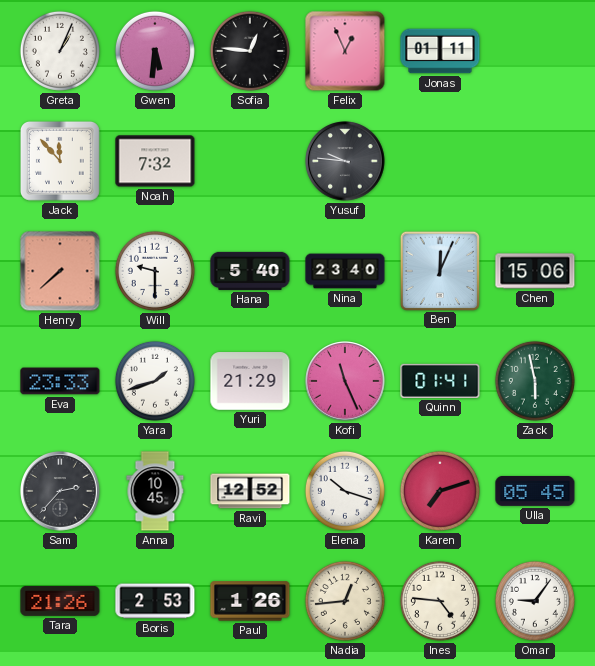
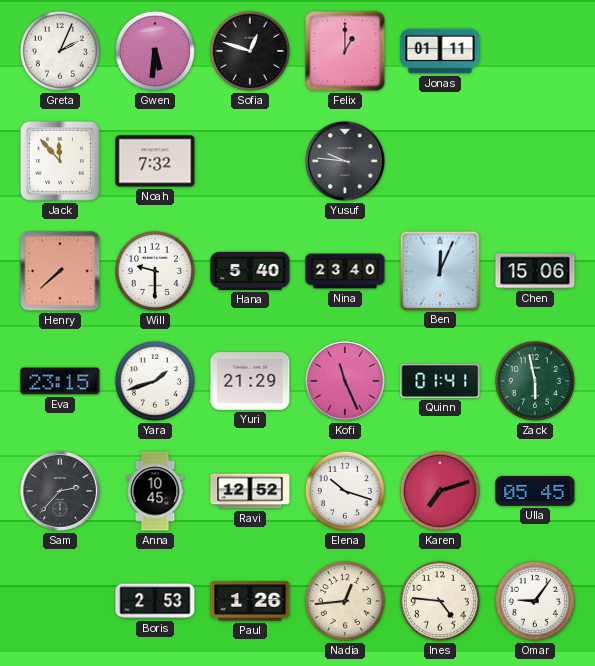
Greta: 1:04 -> 2:04
Sofia: 12:46 -> 12:48
Felix: 12:56 -> 1:00
Eva: 23:33 -> 23:15
Tara: 21:26 -> none
